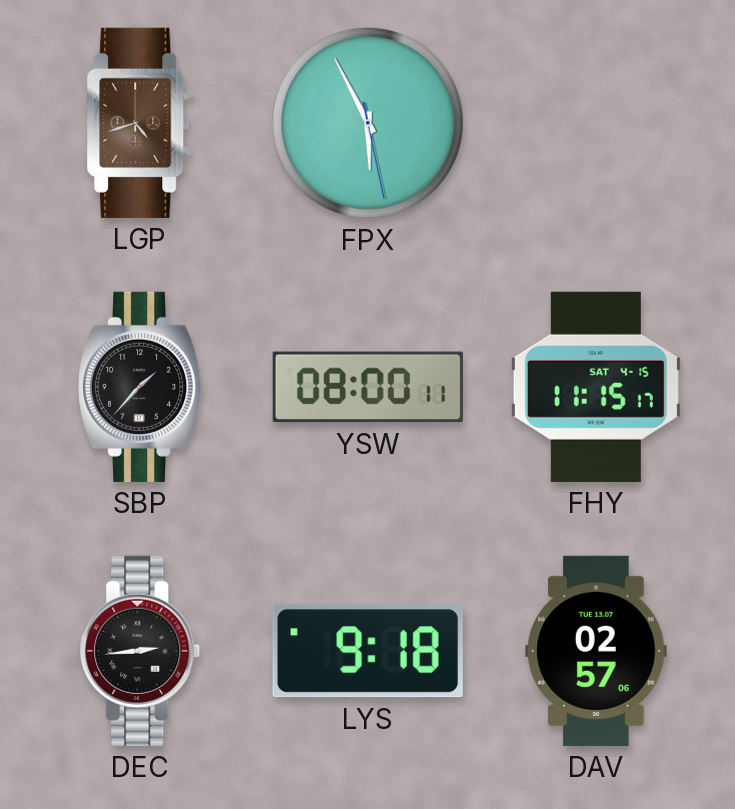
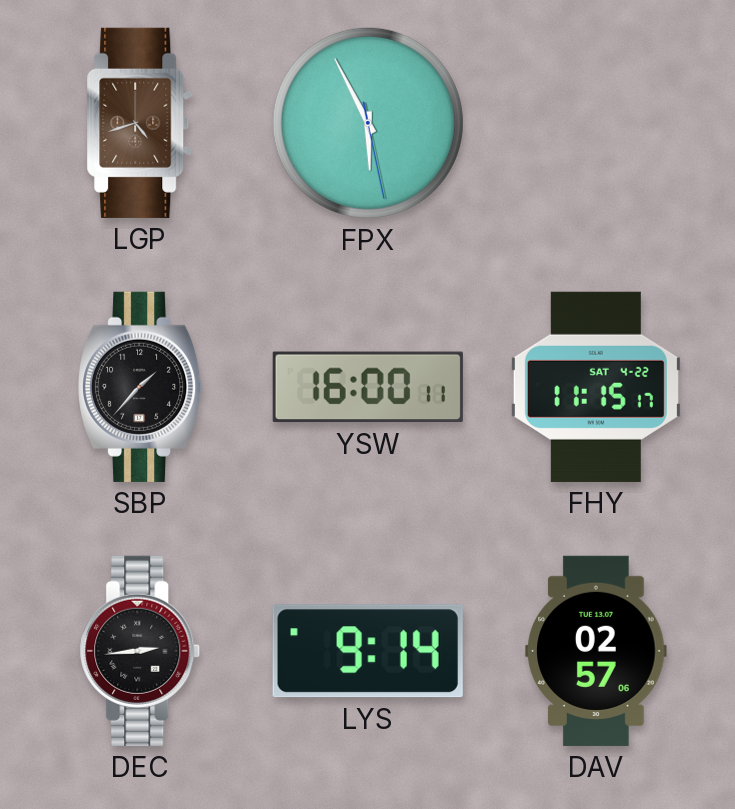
YSW: 08:00 -> 16:00
FHY date: SAT 4-15 -> SAT 4-22
LYS: 9:18 -> 9:14
